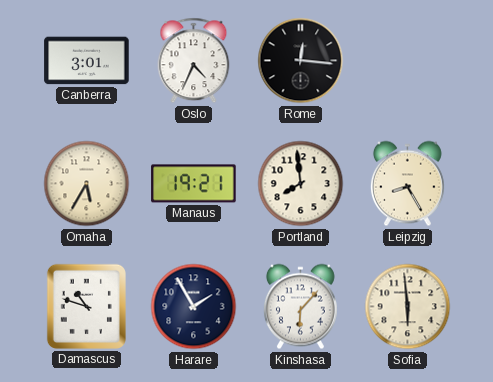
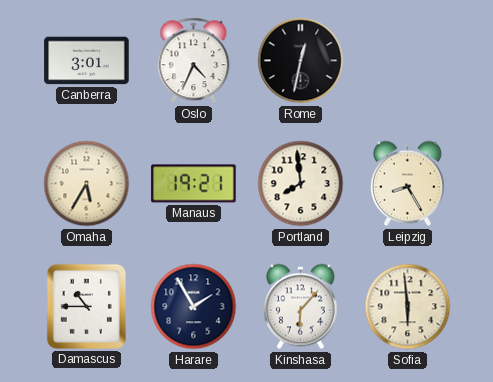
Rome: 12:16 -> 12:32
Damascus: 10:48 -> 10:45
